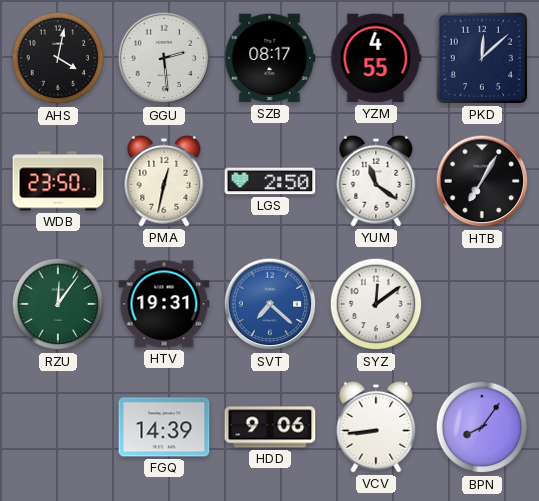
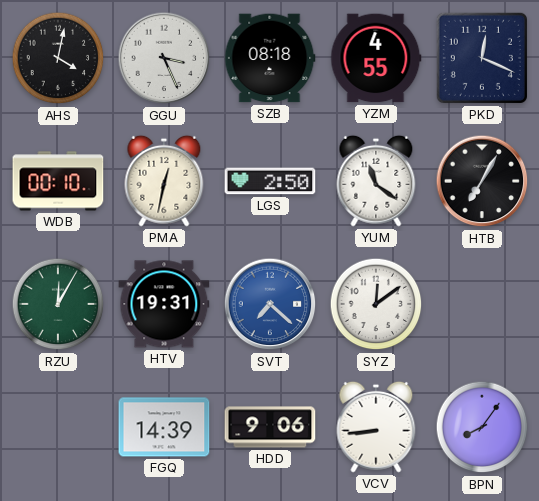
GGU: 2:29 -> 3:26
SZB: 08:17 -> 08:18
PKD: 12:08 -> 12:19
WDB: 23:50 -> 00:10
RZU: 12:06 -> 12:05
